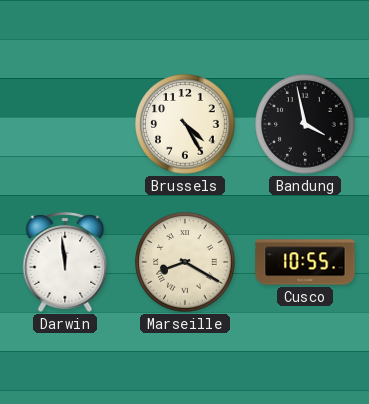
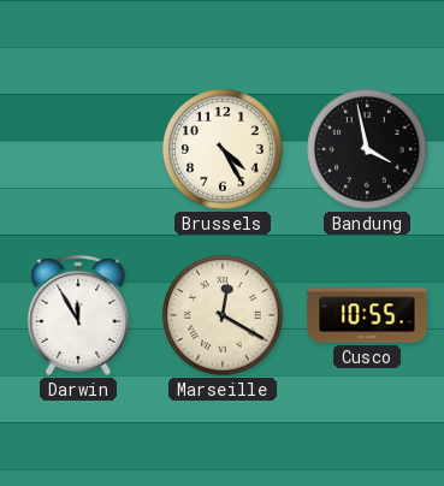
Darwin: 11:59 -> 11:55
Marseille: 8:20 -> 12:20
